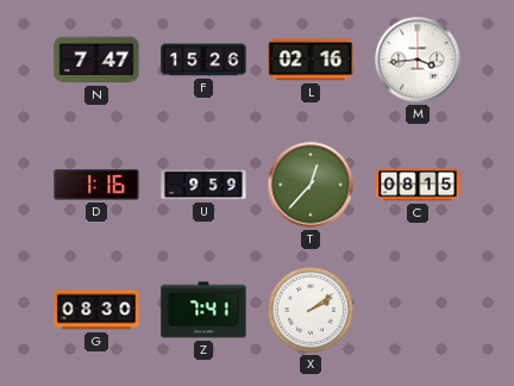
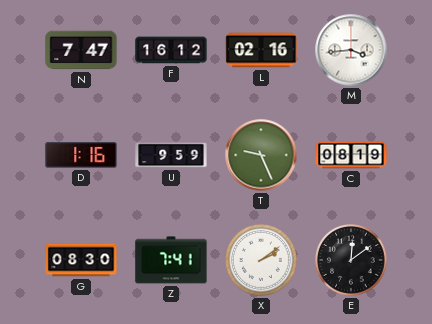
F: 15:26 -> 16:12
T: 12:37 -> 9:26
C: 08:15 -> 08:19
E: none -> 12:09
